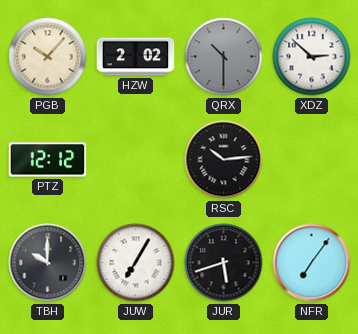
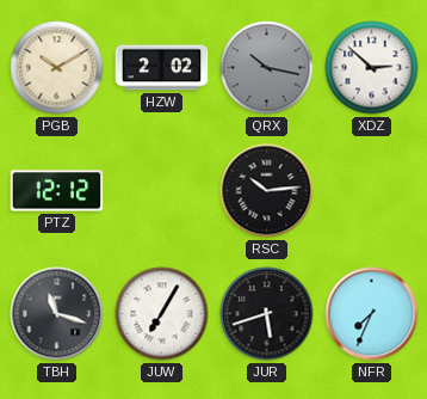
PGB: 10:07 -> 10:10
QRX: 10:30 -> 10:17
TBH: 10:00 -> 11:18
NFR: 7:06 -> 7:34
